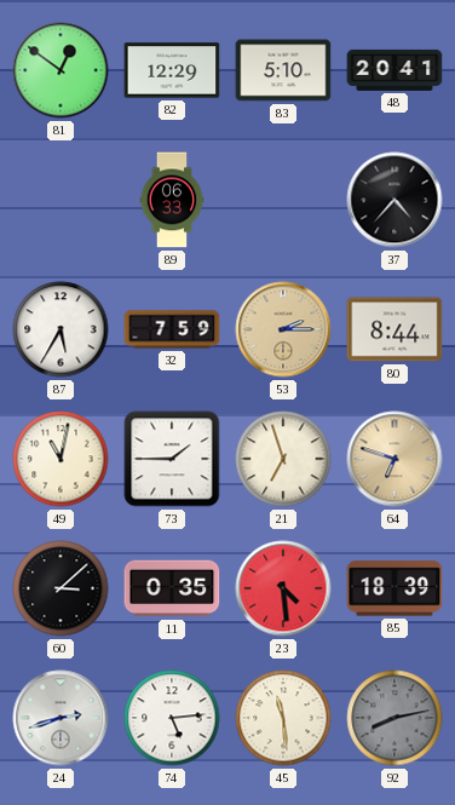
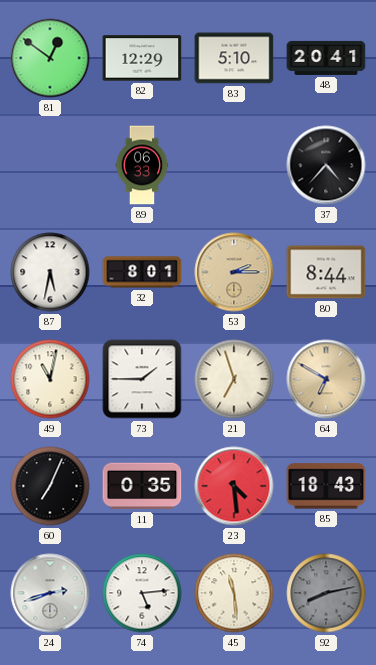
87: 5:35 -> 5:32
32: 7:59 -> 8:01
64: 6:48 -> 6:50
60: 3:08 -> 7:04
85: 18:39 -> 18:43
